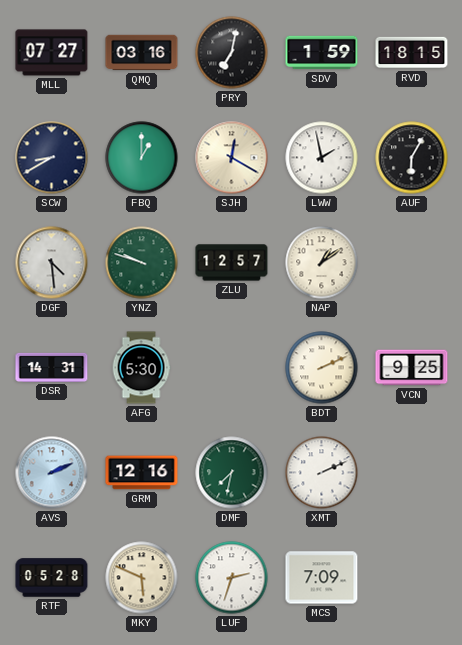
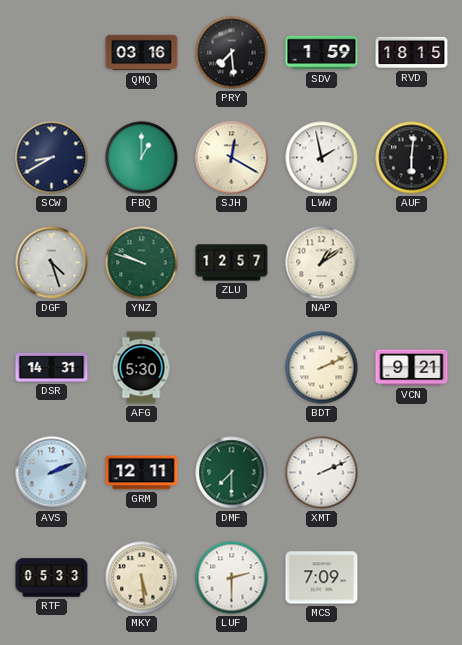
MLL: 07:27 -> none
PRY: 7:02 -> 7:29
AUF: 6:05 -> 6:01
DGF: 4:29 -> 4:27
VCN: 9:25 -> 9:21
GRM: 12:16 -> 12:11
DMF: 7:32 -> 7:30
RTF: 05:28 -> 05:33
MKY: 5:49 -> 5:29
LUF: 2:33 -> 2:30
